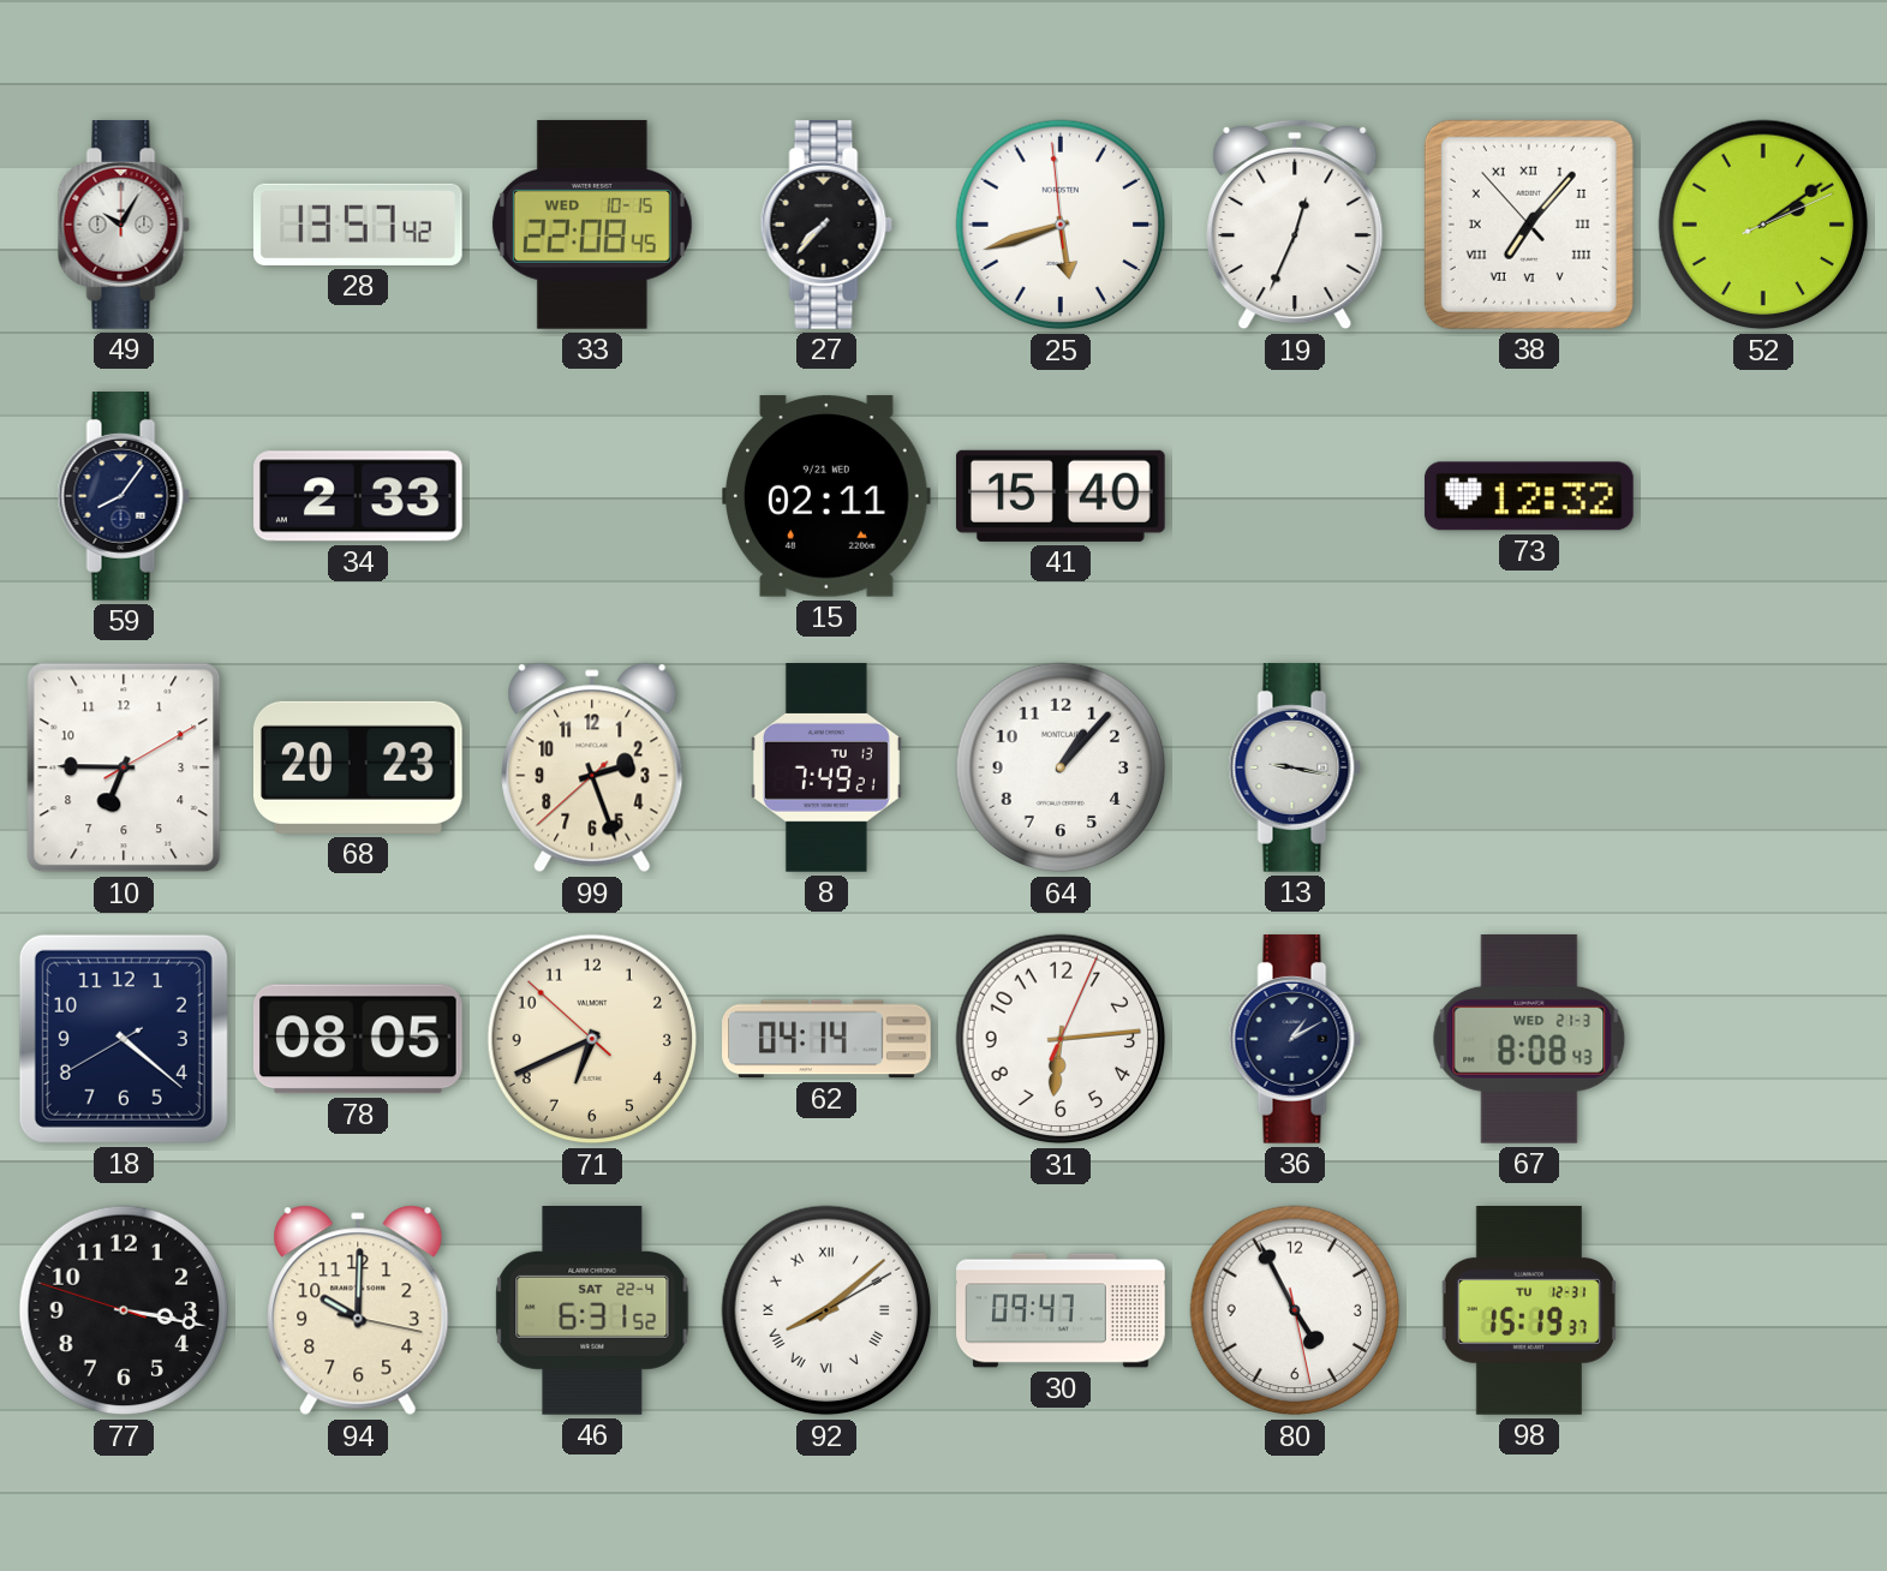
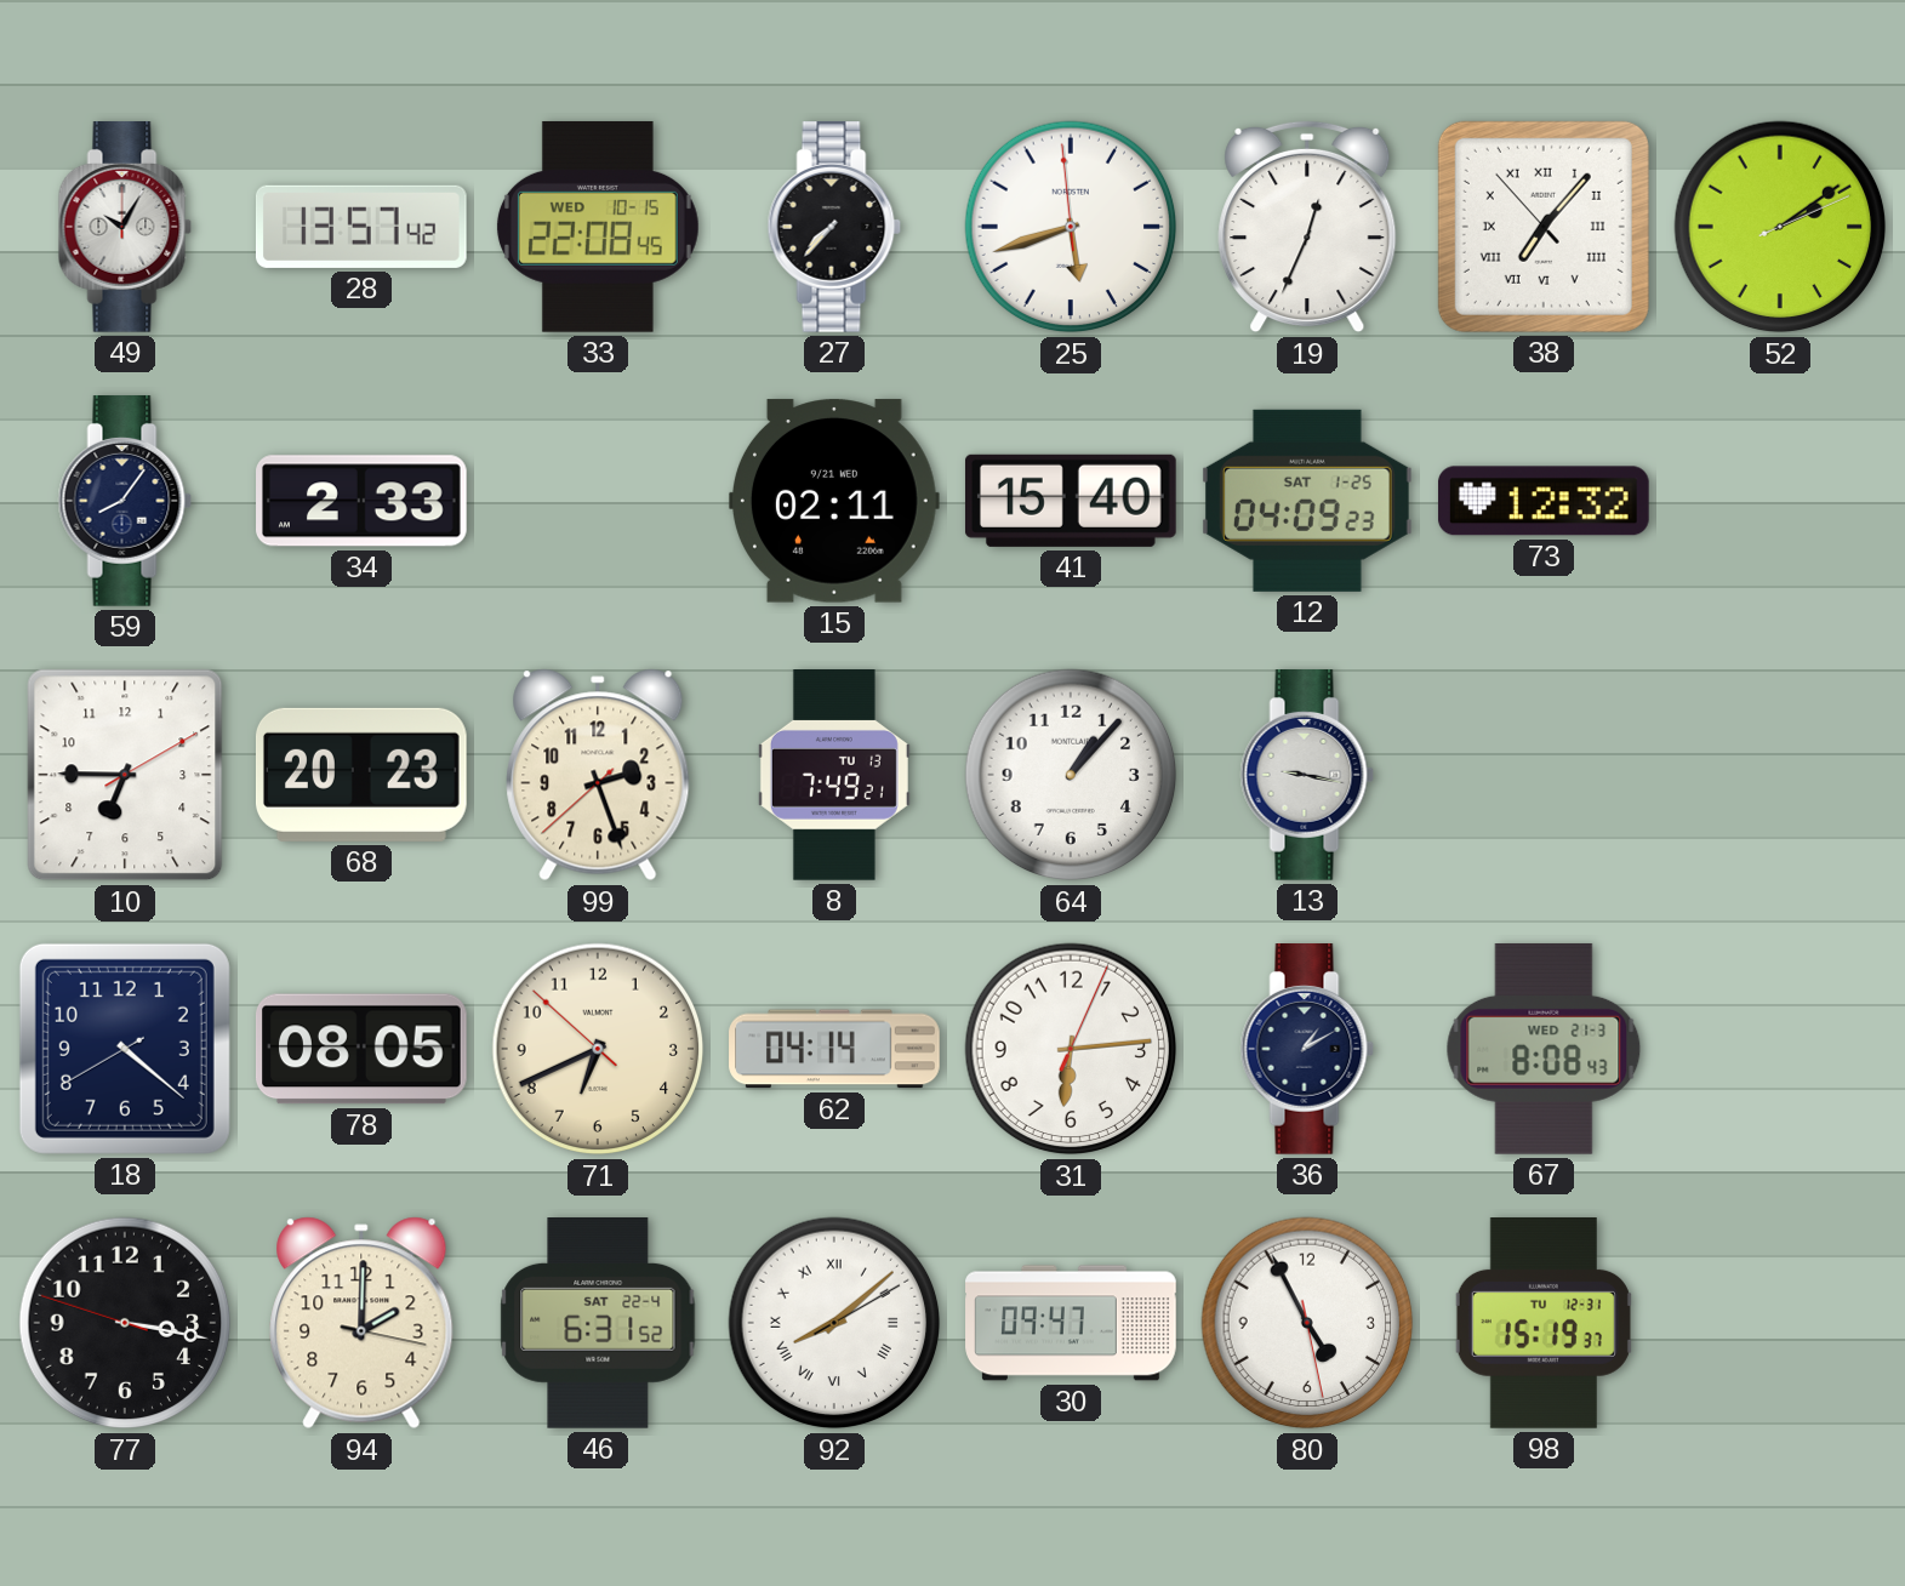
12: none -> 04:09
94: 10:00 -> 2:00
